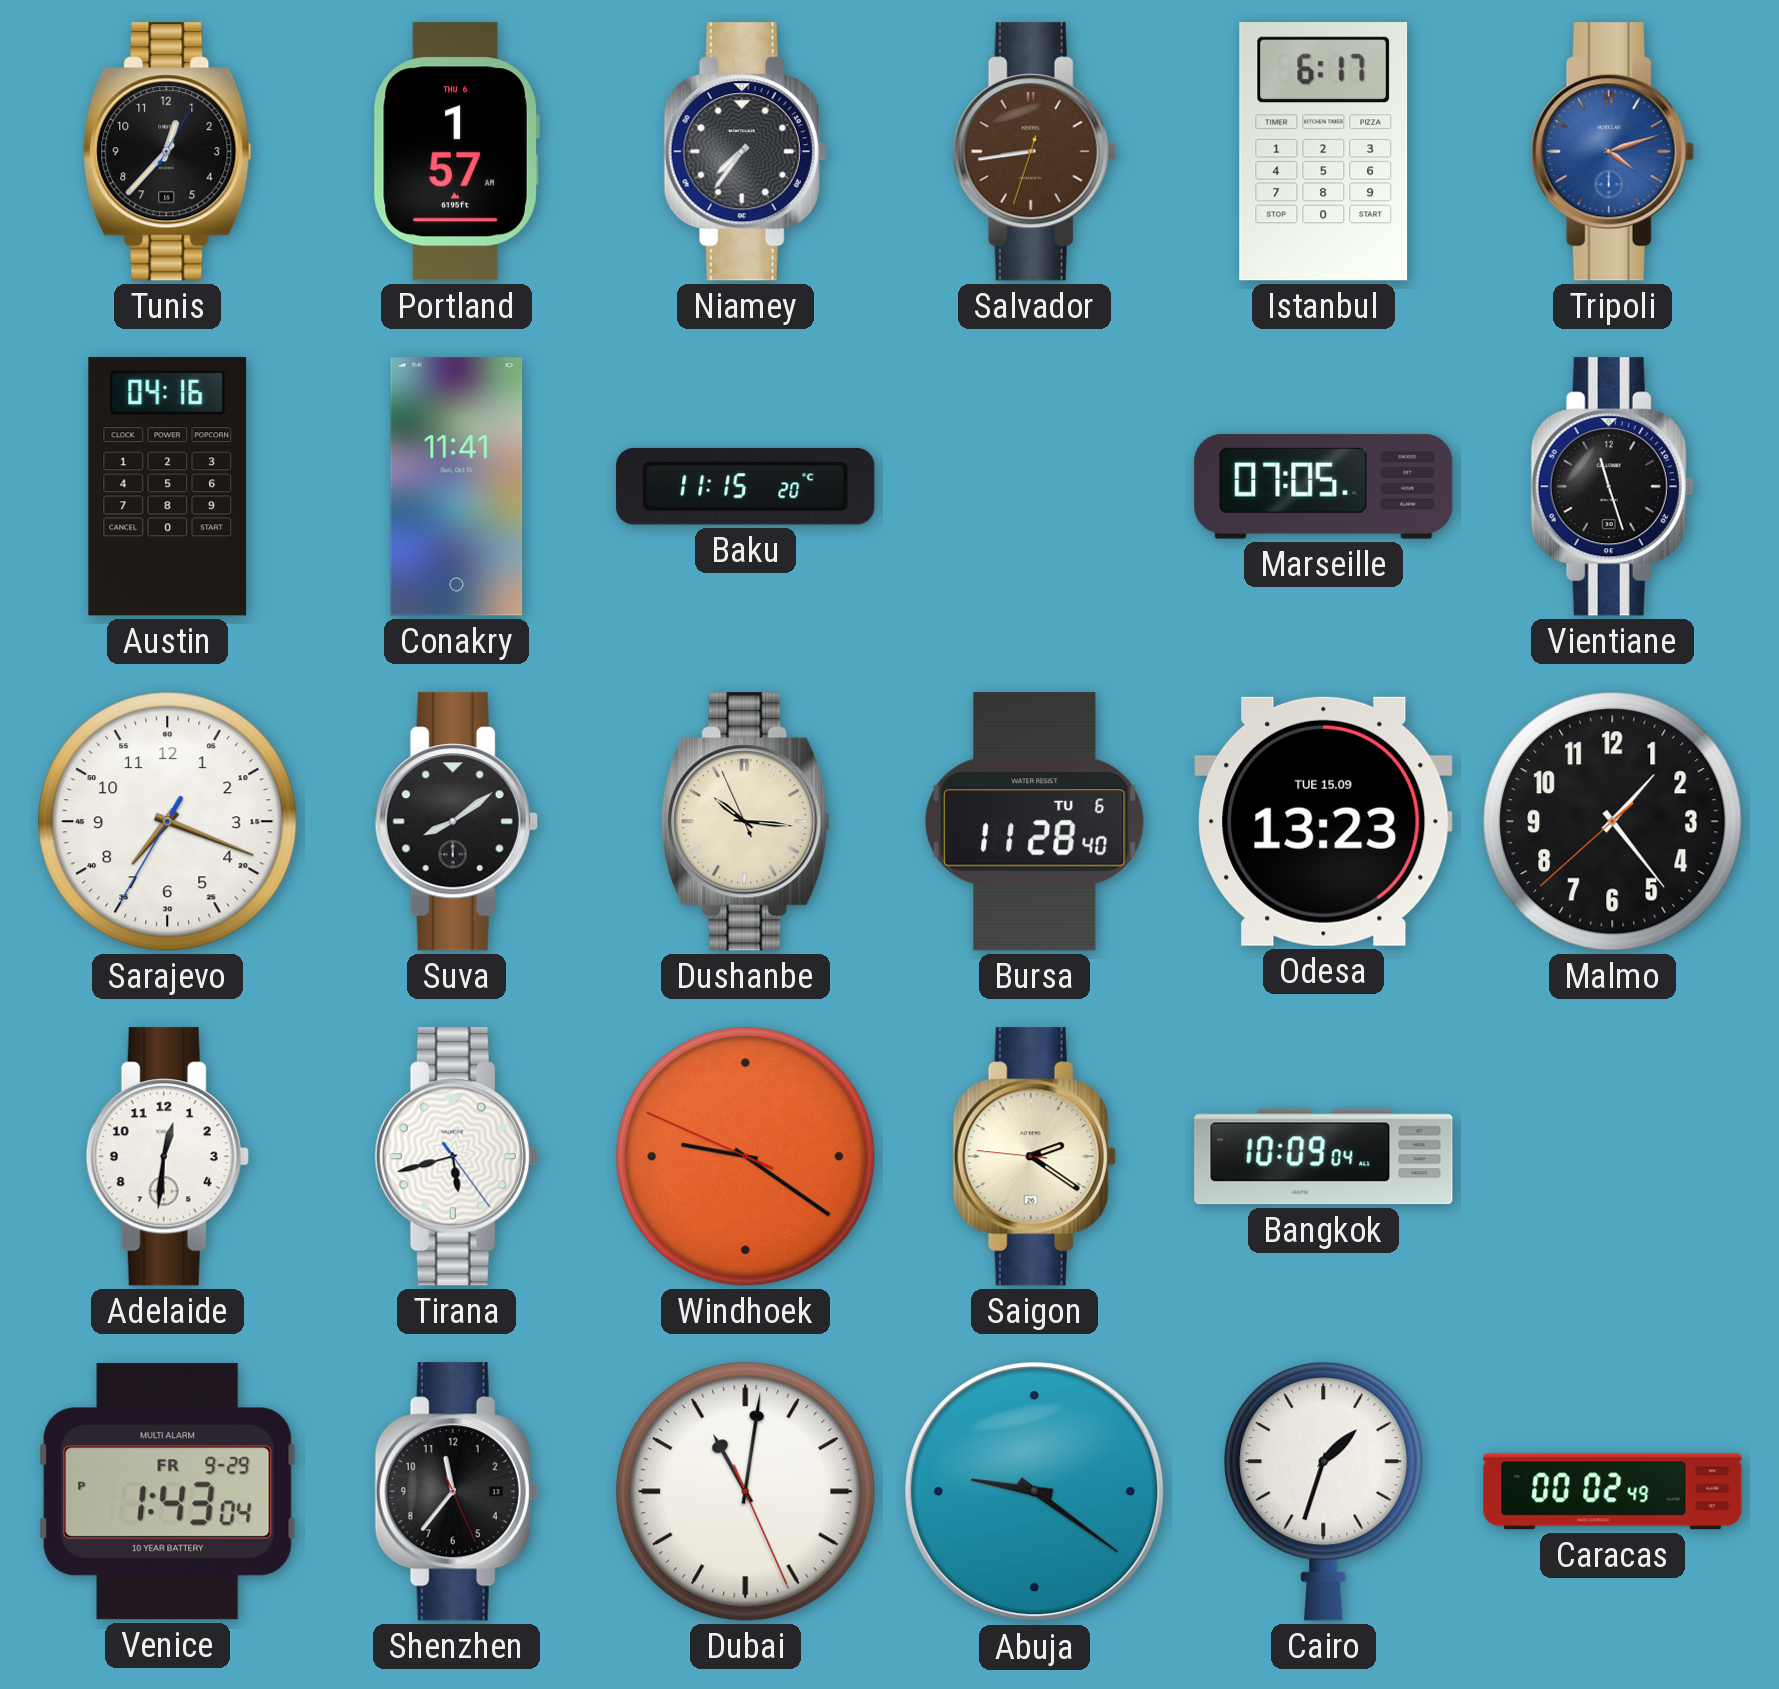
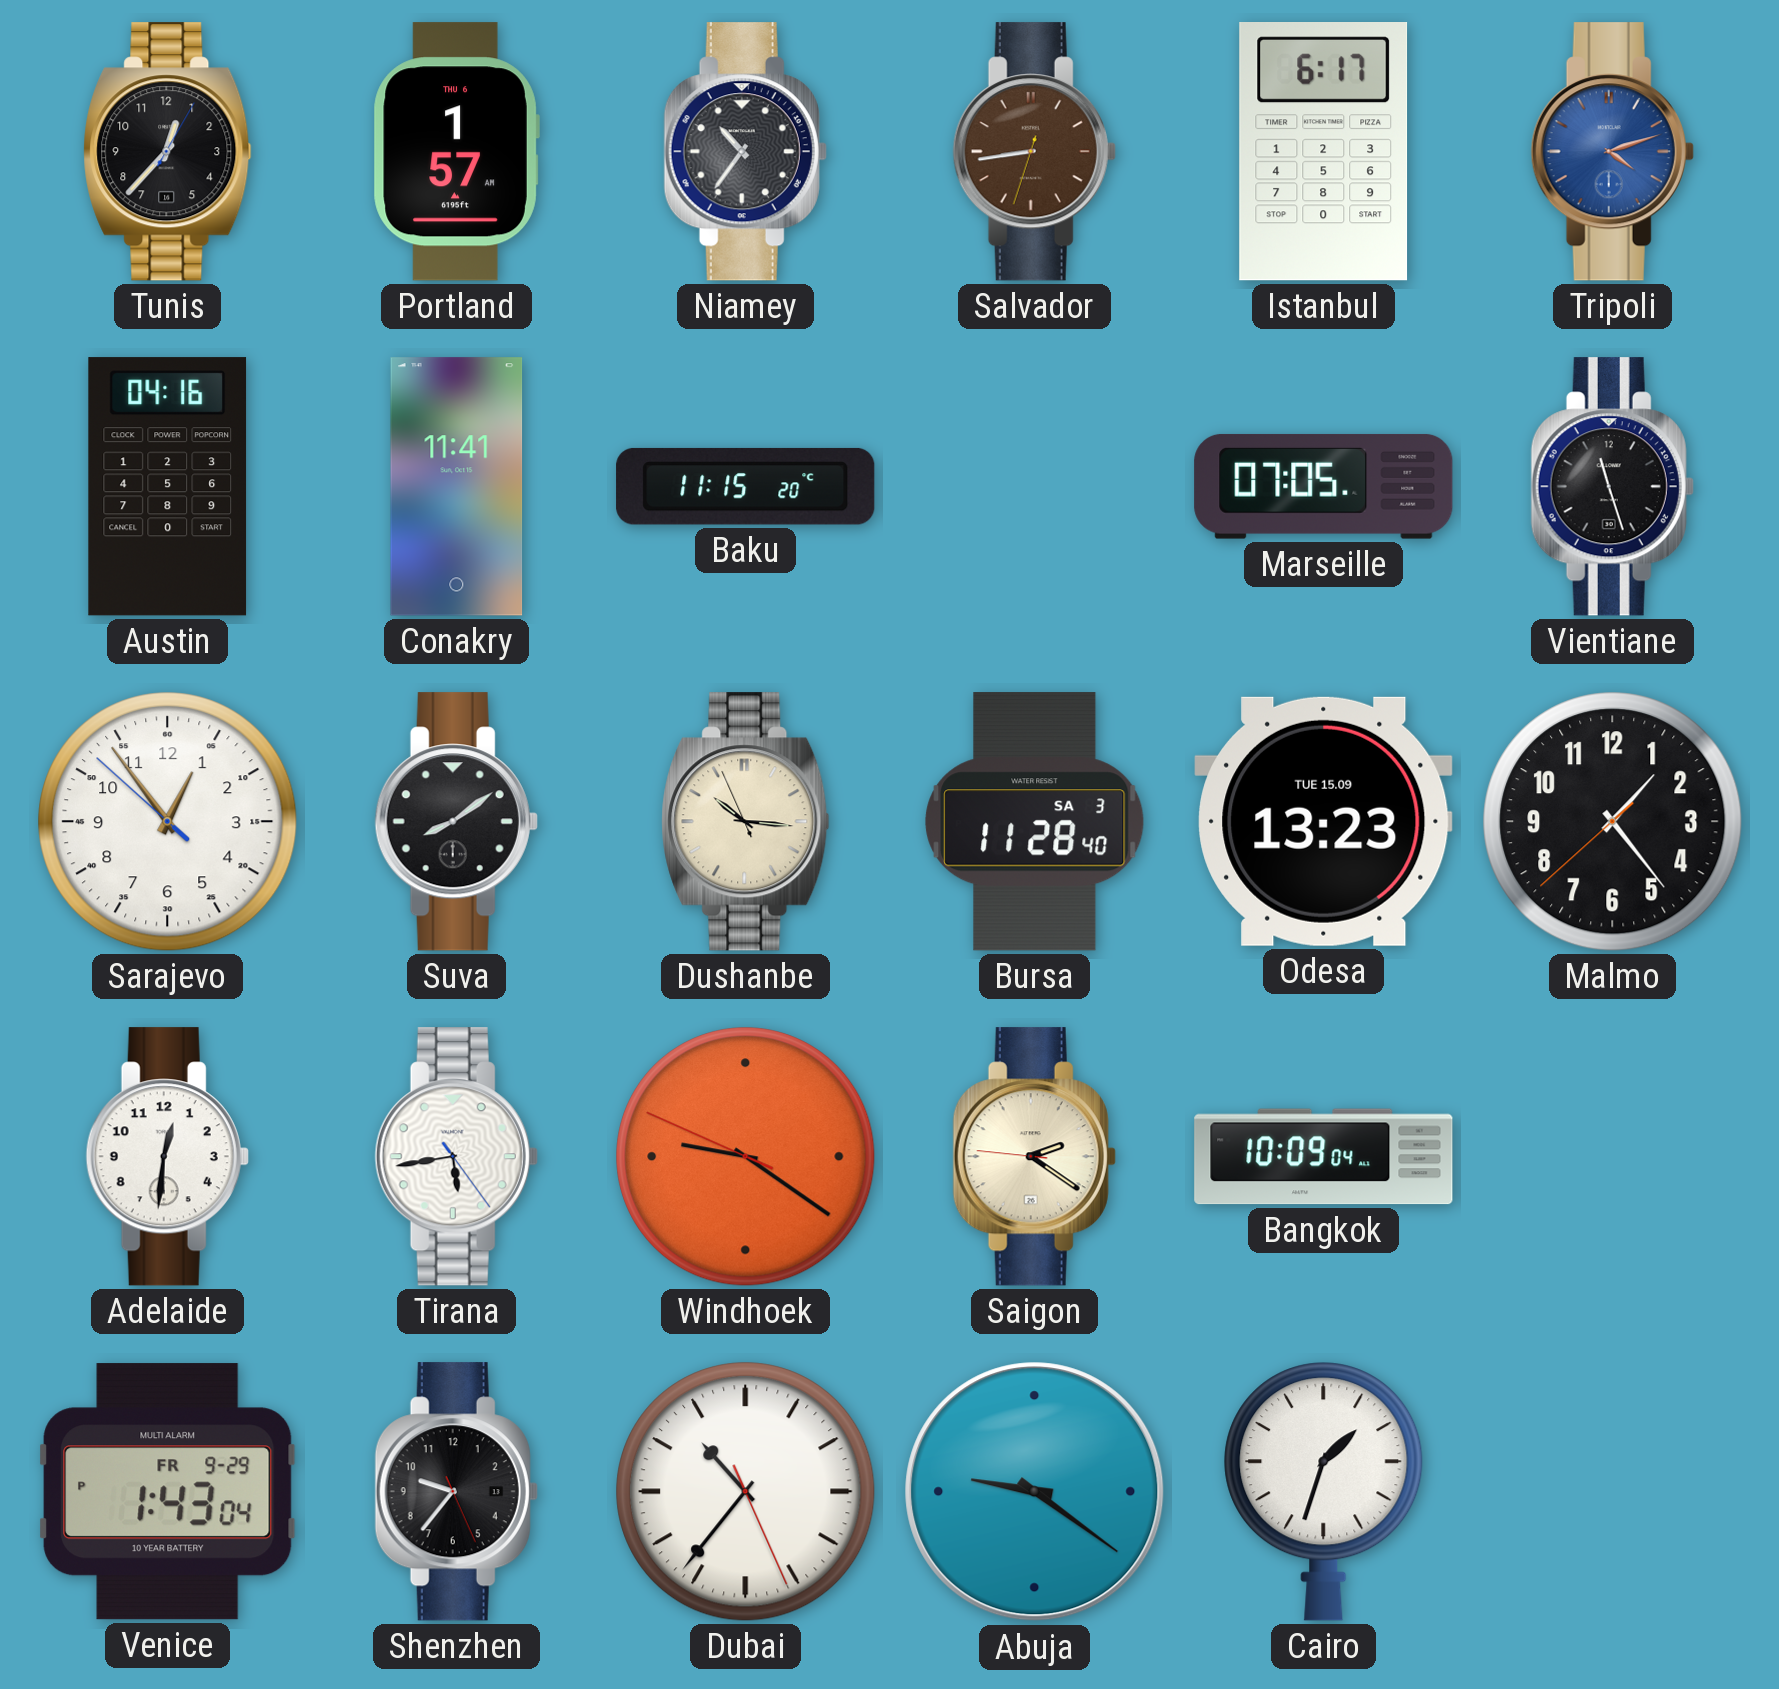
Niamey: 7:36 -> 10:36
Sarajevo: 7:18 -> 12:53
Bursa date: TU 6 -> SA 3
Tirana: 5:42 -> 5:43
Shenzhen: 11:36 -> 9:36
Dubai: 11:01 -> 10:36
Caracas: 00:02 -> none
